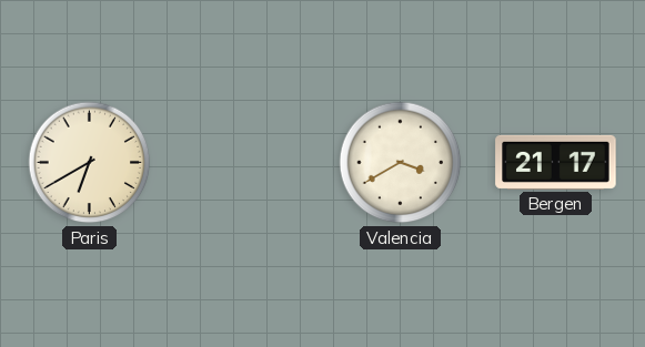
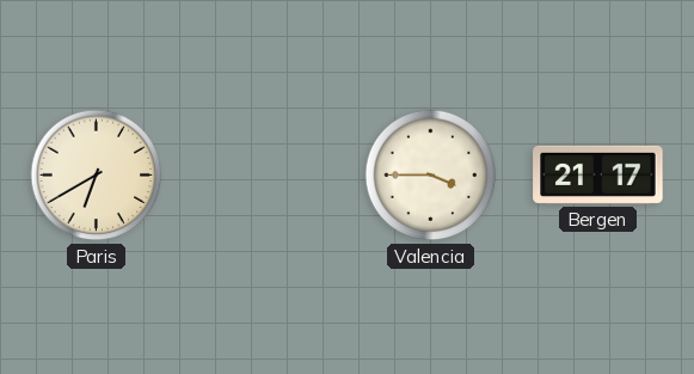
Valencia: 3:40 -> 3:45
